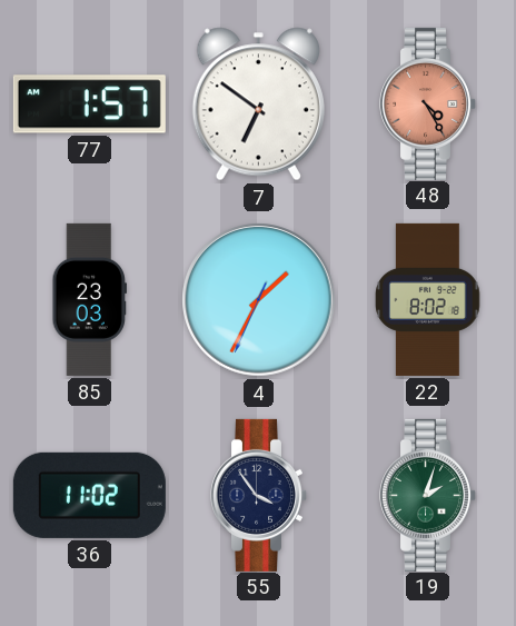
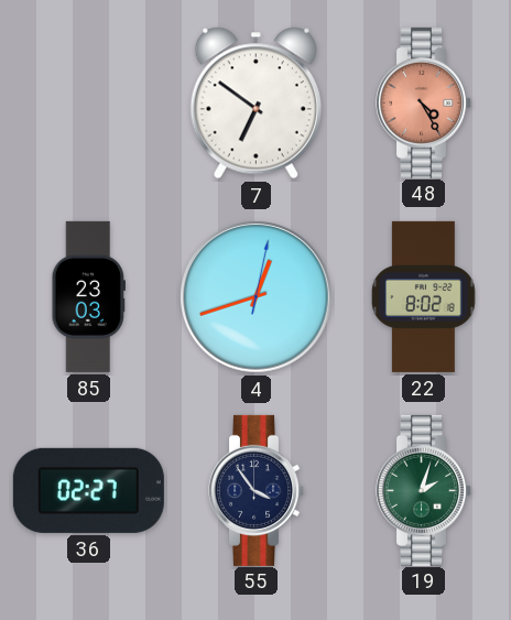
77: 1:57 -> none
4: 1:34 -> 12:42
36: 11:02 -> 02:27
